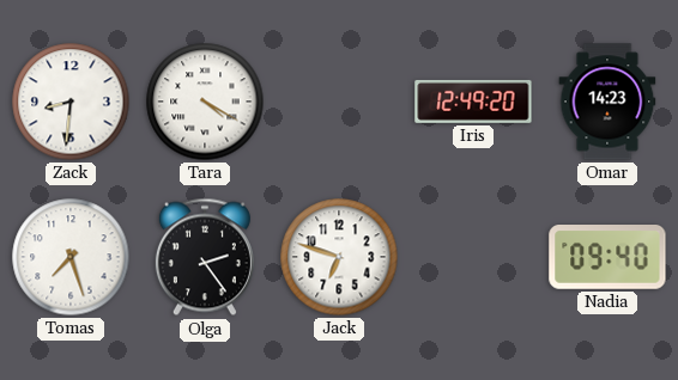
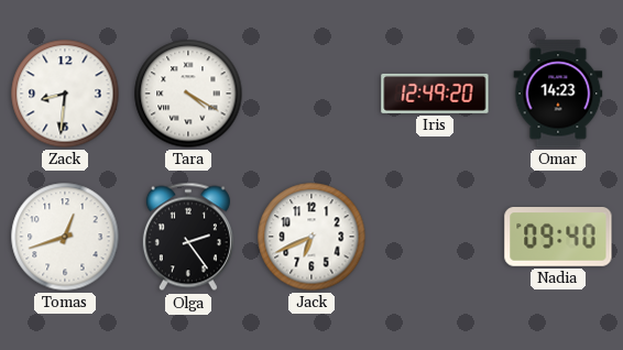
Tomas: 7:27 -> 12:42
Jack: 6:48 -> 6:41
